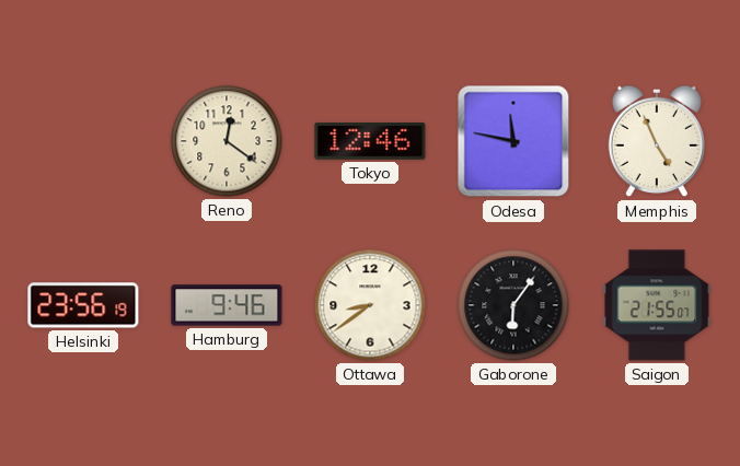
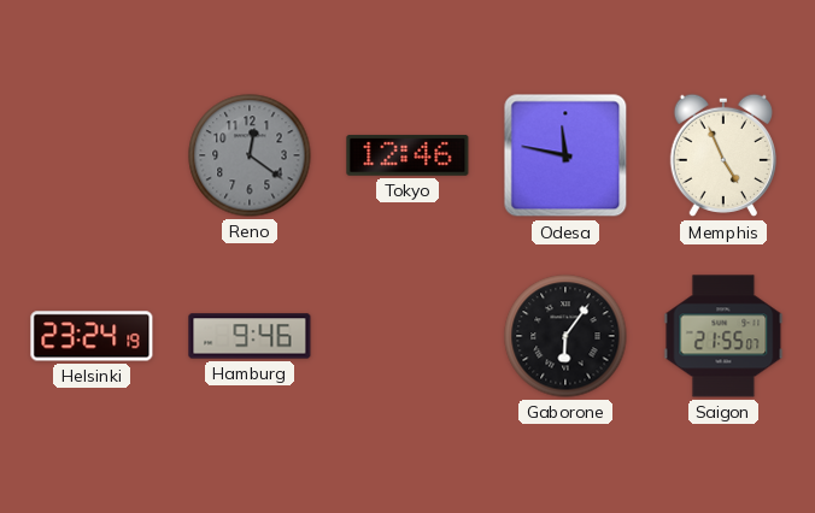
Reno dial: cream -> grey
Helsinki: 23:56 -> 23:24
Ottawa: 8:39 -> none
